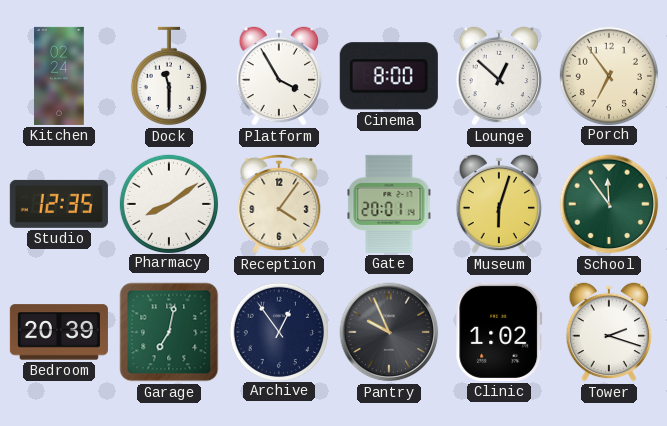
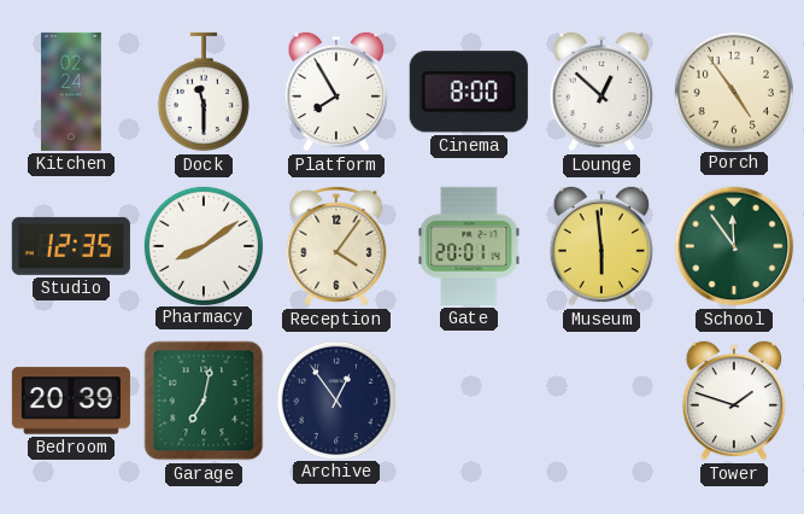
Platform: 3:55 -> 7:55
Porch: 6:54 -> 4:54
Museum: 6:03 -> 5:59
Pantry: 9:56 -> none
Clinic: 1:02 -> none
Tower: 2:18 -> 1:48
